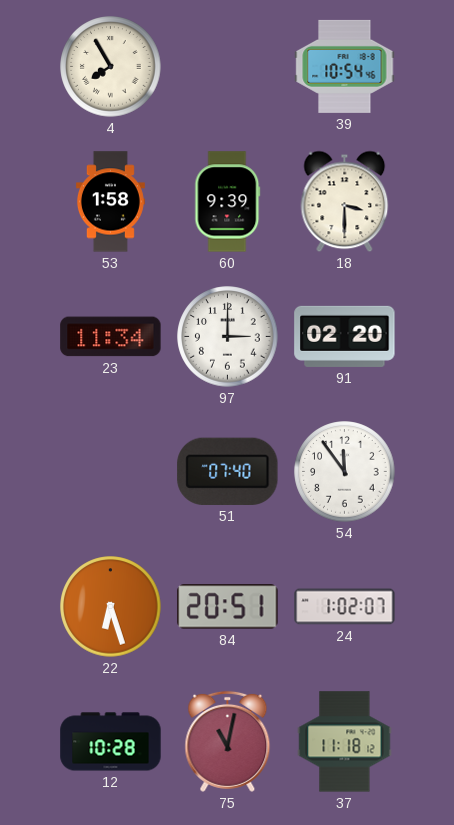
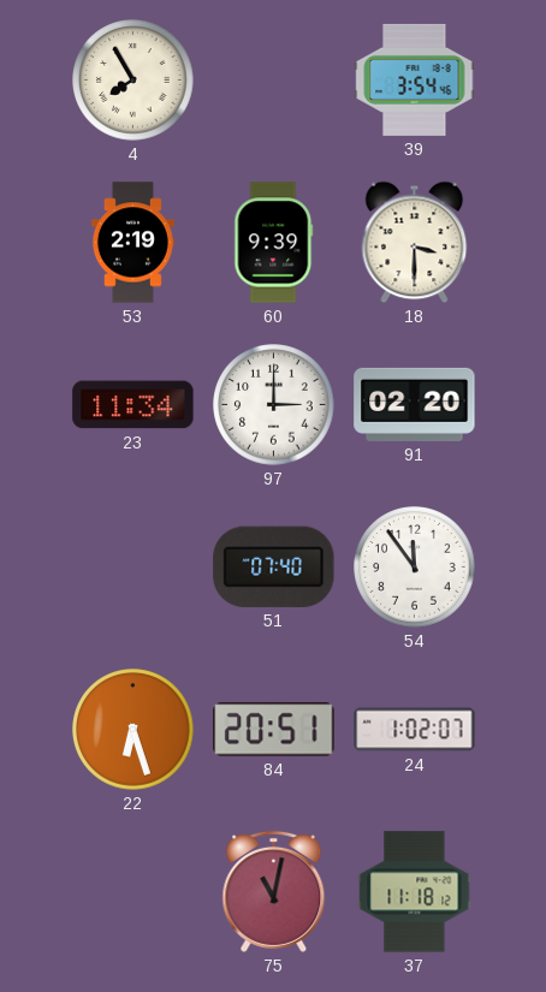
39: 10:54 -> 3:54
53: 1:58 -> 2:19
12: 10:28 -> none
